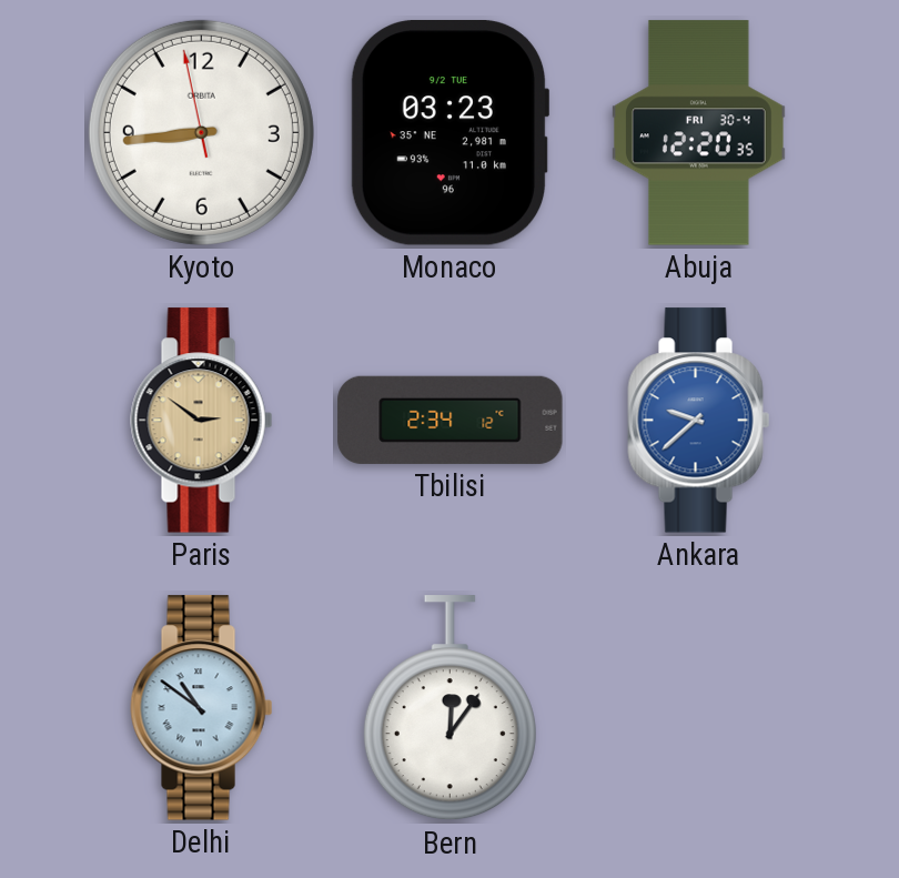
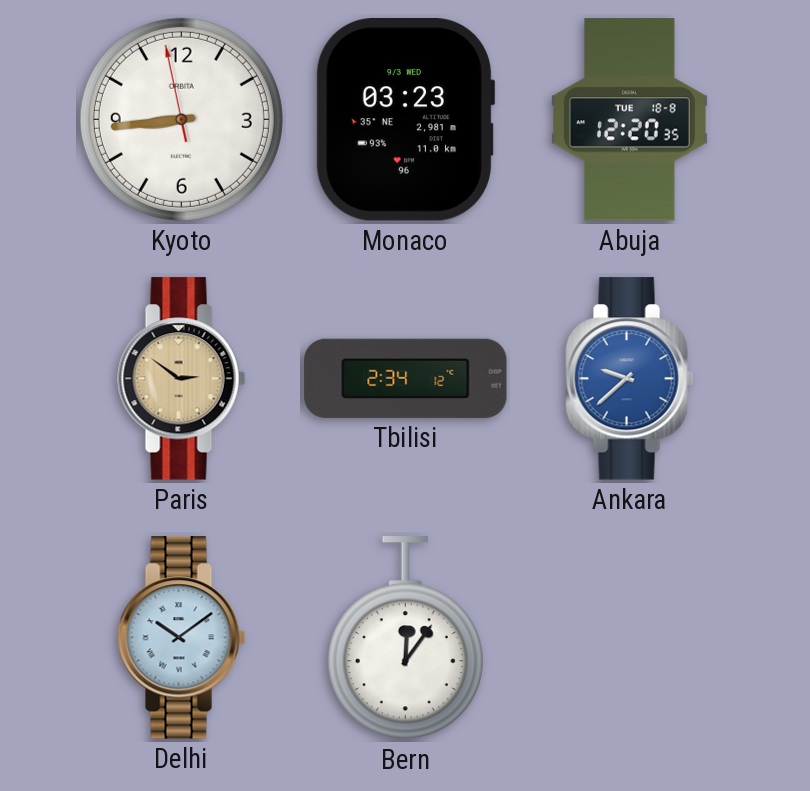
Monaco date: 9/2 TUE -> 9/3 WED
Abuja date: FRI 30-4 -> TUE 18-8
Delhi: 10:51 -> 10:09
